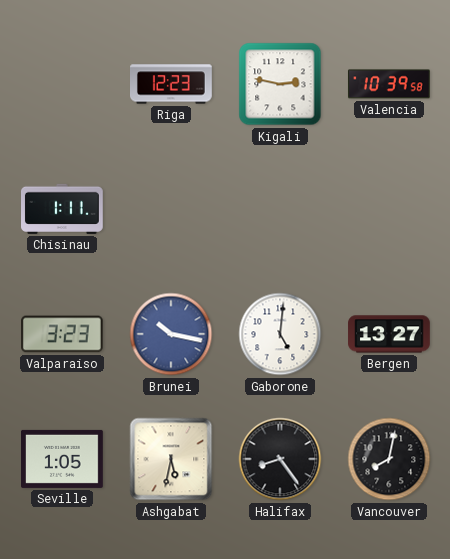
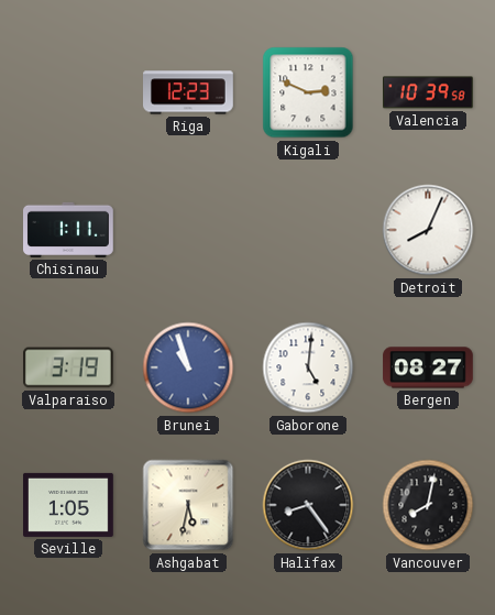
Kigali: 2:47 -> 2:49
Detroit: none -> 8:04
Valparaiso: 3:23 -> 3:19
Brunei: 10:17 -> 10:57
Bergen: 13:27 -> 08:27
